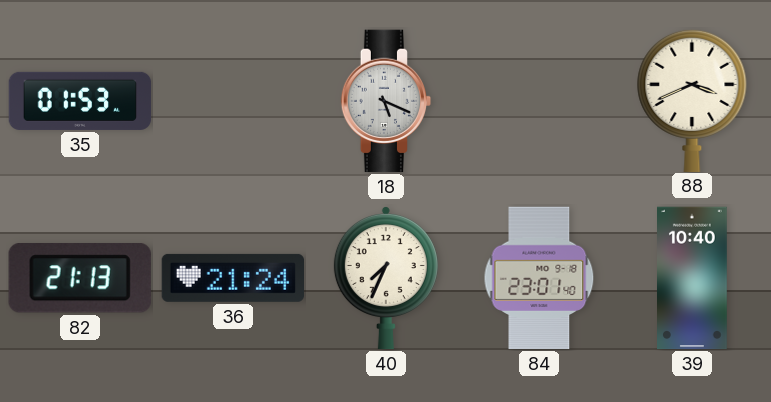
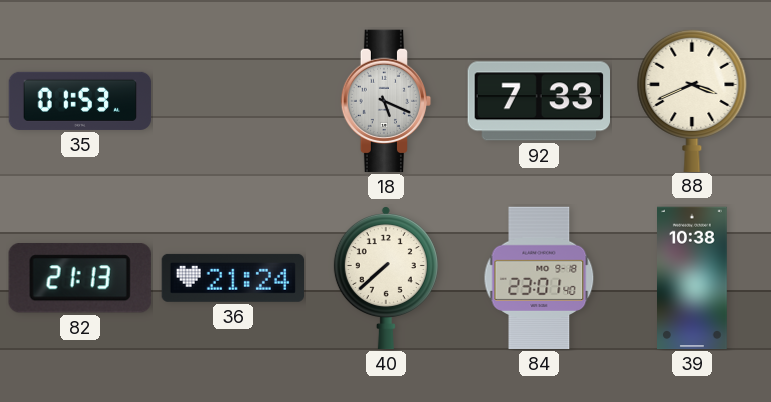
92: none -> 7:33
40: 7:34 -> 7:38
39: 10:40 -> 10:38
